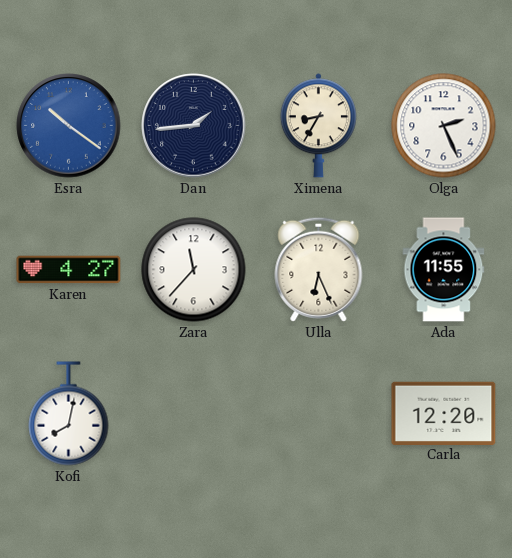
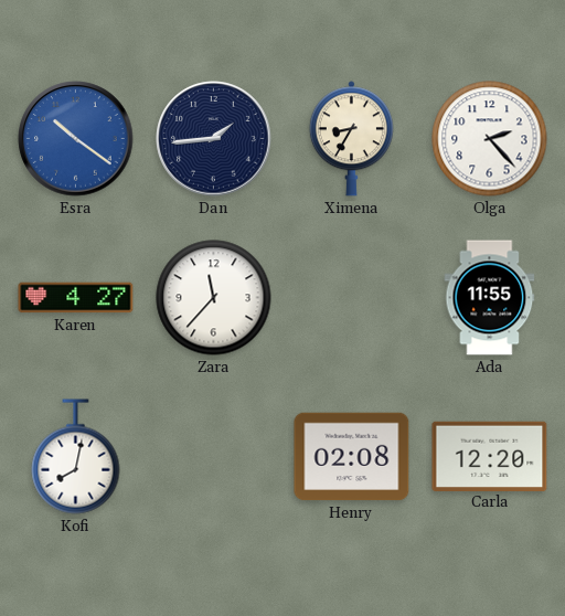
Olga: 2:26 -> 2:23
Ulla: 6:26 -> none
Henry: none -> 02:08
